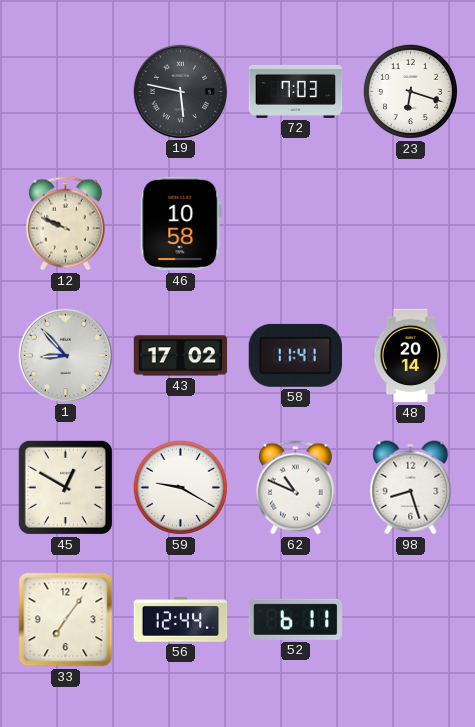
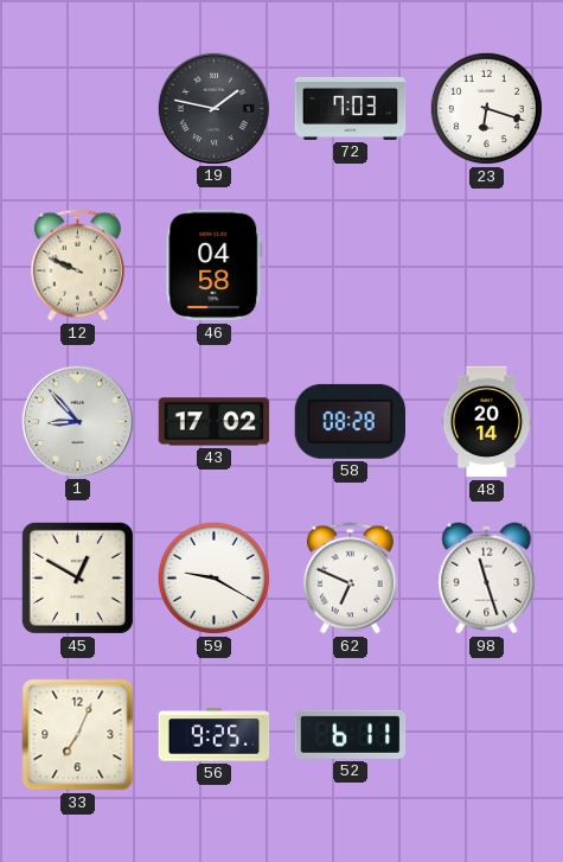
19: 5:47 -> 1:47
46: 10:58 -> 04:58
58: 11:41 -> 08:28
62: 10:49 -> 6:49
98: 8:27 -> 11:27
33: 7:06 -> 7:04
56: 12:44 -> 9:25
